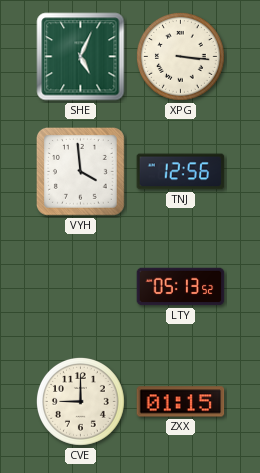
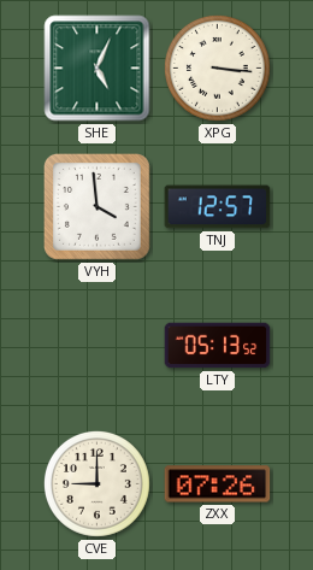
TNJ: 12:56 -> 12:57
ZXX: 01:15 -> 07:26
